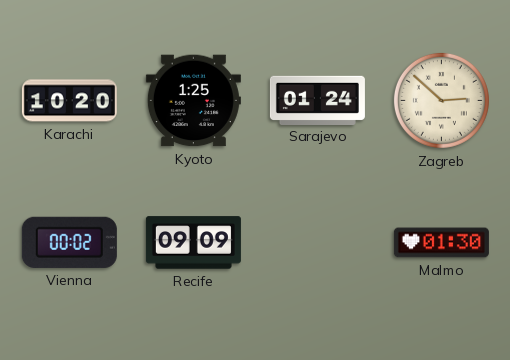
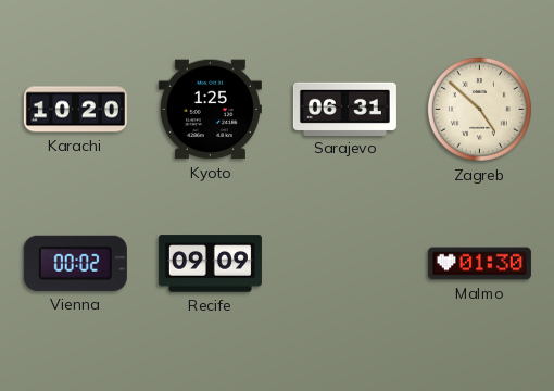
Sarajevo: 01:24 -> 06:31
Zagreb: 2:52 -> 4:52
